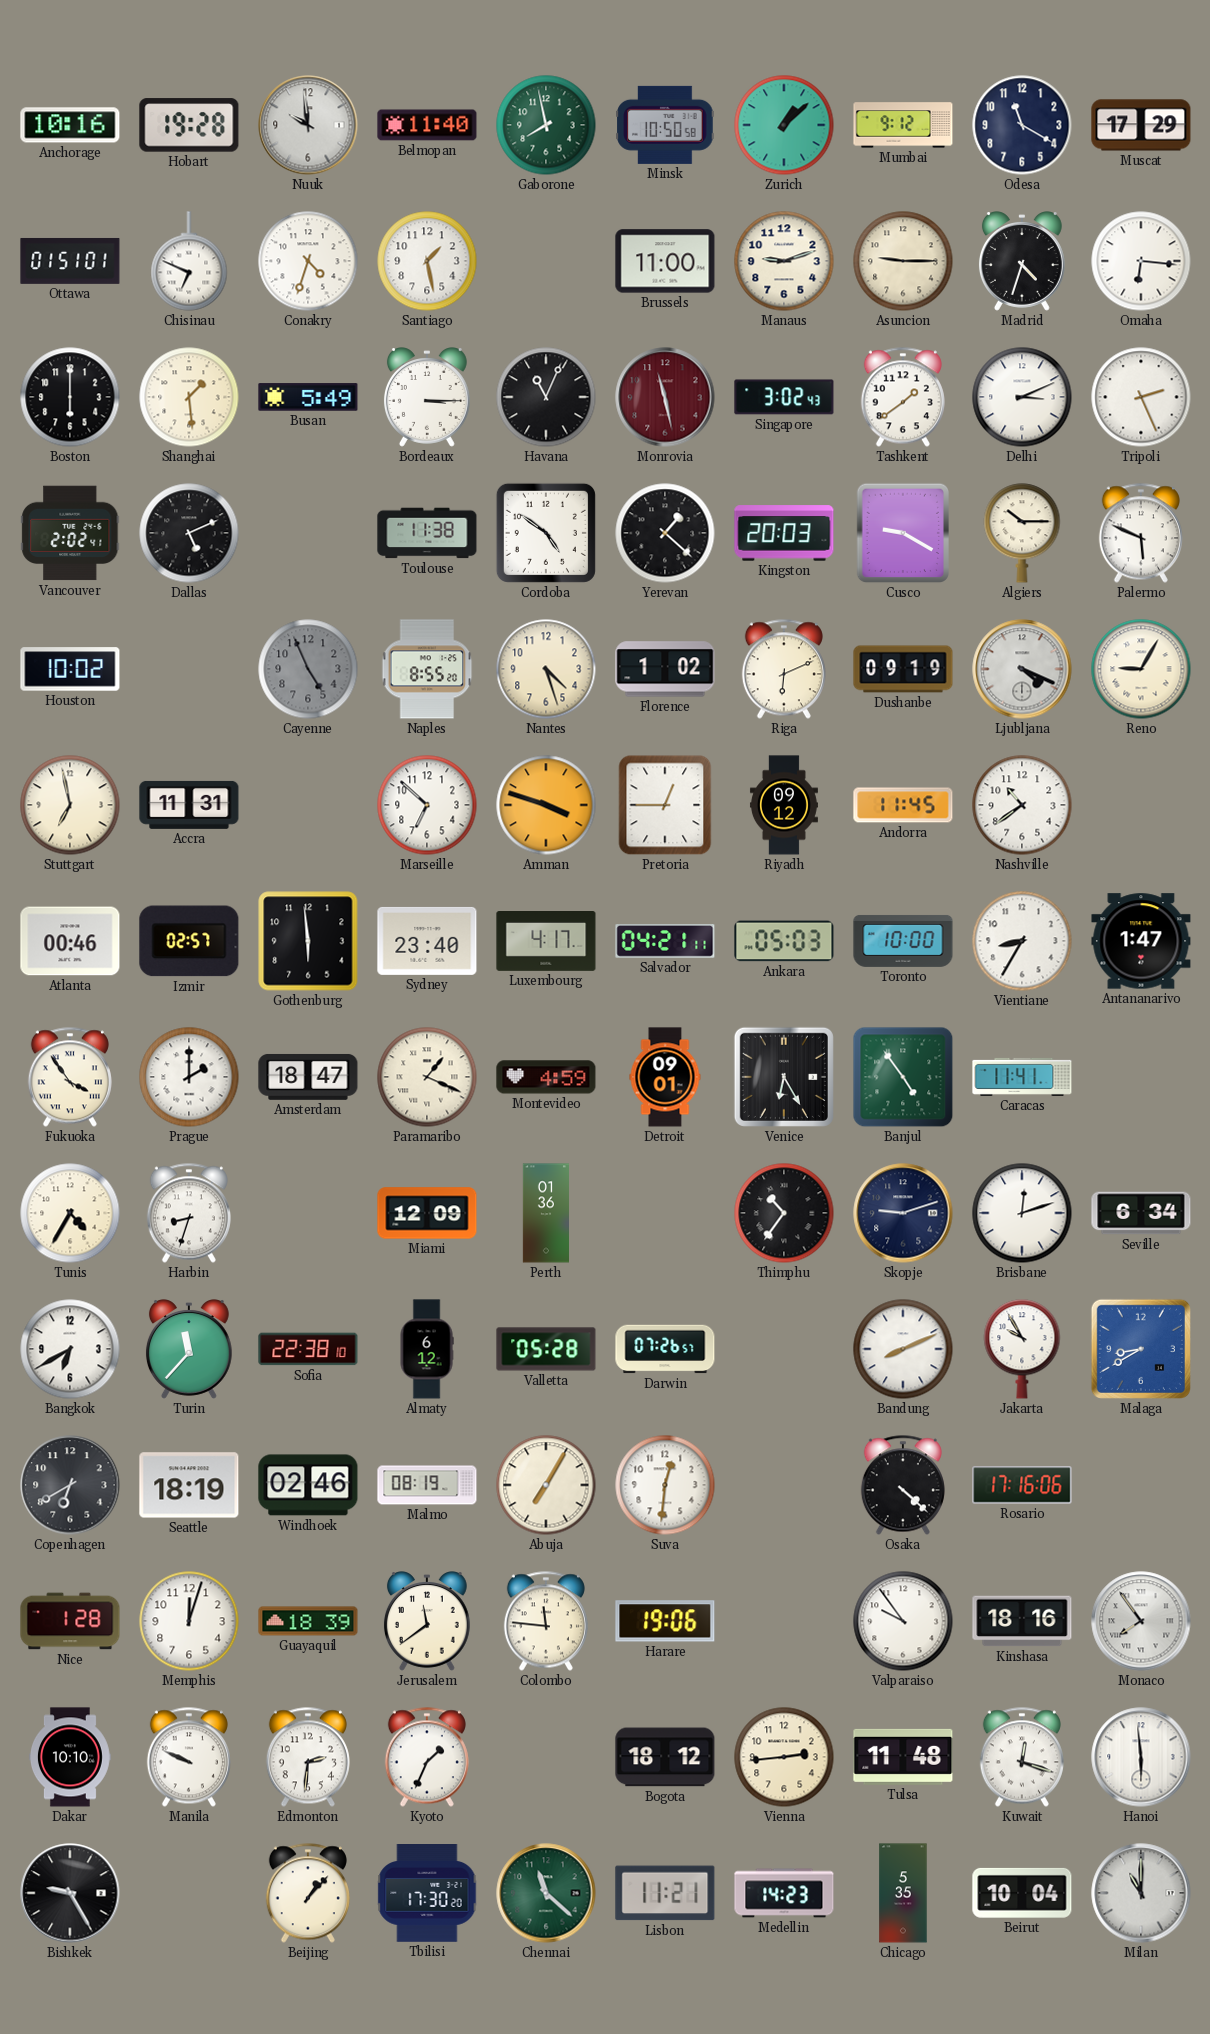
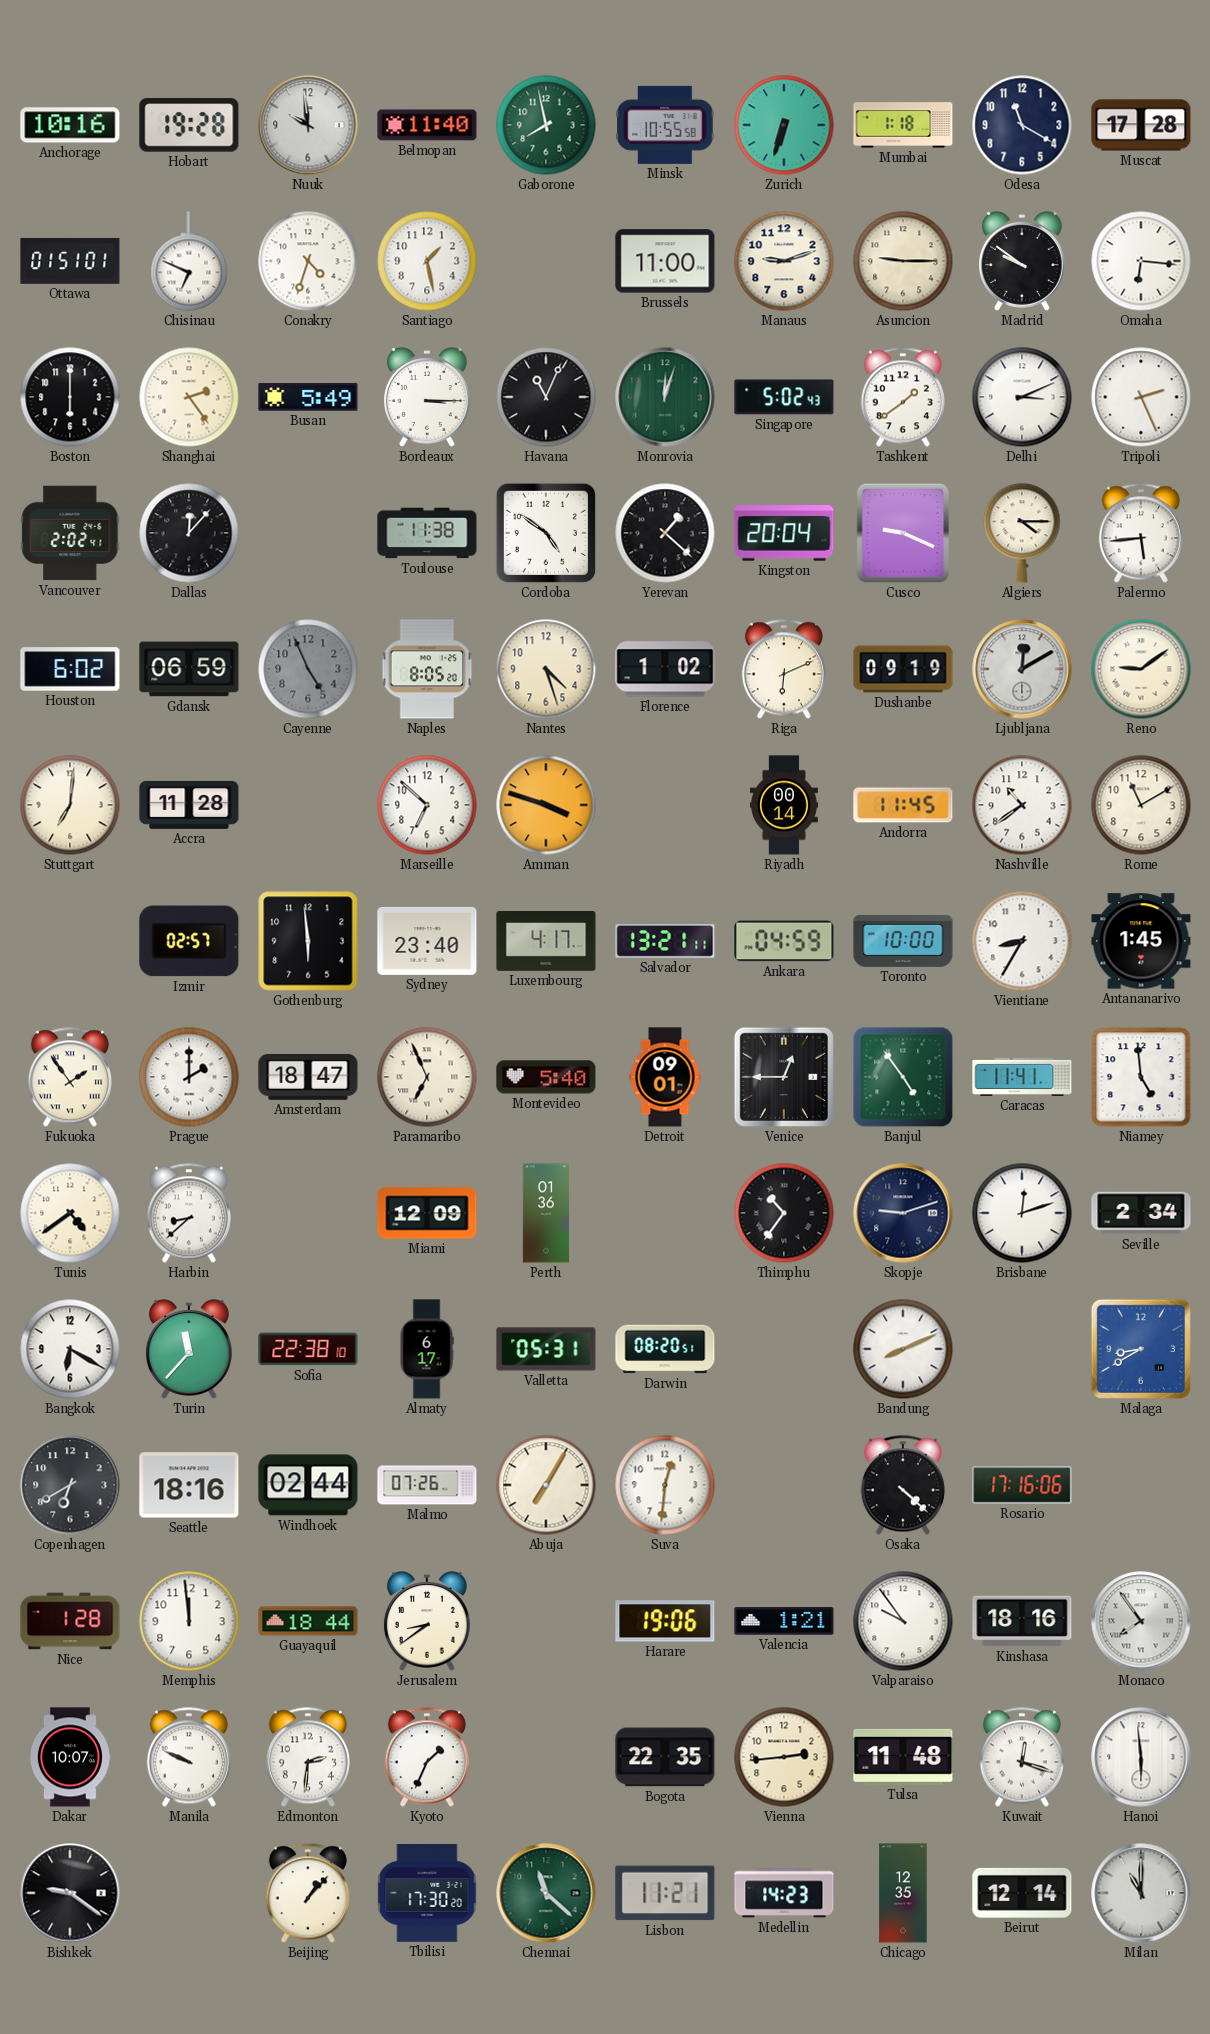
Minsk: 10:50 -> 10:55
Zurich: 1:08 -> 6:33
Mumbai: 9:12 -> 1:18
Muscat: 17:29 -> 17:28
Madrid: 4:33 -> 9:51
Shanghai: 1:29 -> 2:24
Monrovia: 11:28 -> 12:03
Monrovia dial: burgundy -> green
Singapore: 3:02 -> 5:02
Dallas: 5:11 -> 12:07
Kingston: 20:03 -> 20:04
Cusco: 9:20 -> 9:19
Algiers: 10:15 -> 4:15
Palermo: 5:49 -> 5:44
Houston: 10:02 -> 6:02
Gdansk: none -> 06:59
Naples: 8:55 -> 8:05
Ljubljana: 4:19 -> 12:10
Reno: 9:05 -> 9:09
Stuttgart: 6:58 -> 7:01
Accra: 11:31 -> 11:28
Pretoria: 12:45 -> none
Riyadh: 09:12 -> 00:14
Rome: none -> 11:10
Atlanta: 00:46 -> none
Salvador: 04:21 -> 13:21
Ankara: 05:03 -> 04:59
Antananarivo: 1:47 -> 1:45
Fukuoka: 3:54 -> 1:54
Paramaribo: 1:19 -> 6:56
Montevideo: 4:59 -> 5:40
Venice: 6:25 -> 12:45
Niamey: none -> 4:59
Tunis: 4:35 -> 4:39
Harbin: 8:33 -> 8:38
Seville: 6:34 -> 2:34
Bangkok: 6:40 -> 6:20
Almaty: 6:12 -> 6:17
Valletta: 05:28 -> 05:31
Darwin: 07:26 -> 08:20
Jakarta: 9:55 -> none
Seattle: 18:19 -> 18:16
Windhoek: 02:46 -> 02:44
Malmo: 08:19 -> 07:26
Memphis: 12:03 -> 11:59
Guayaquil: 18:39 -> 18:44
Jerusalem: 11:39 -> 8:39
Colombo: 11:46 -> none
Valencia: none -> 1:21
Dakar: 10:10 -> 10:07
Bogota: 18:12 -> 22:35
Bishkek: 9:25 -> 9:21
Chicago: 5:35 -> 12:35
Beirut: 10:04 -> 12:14
